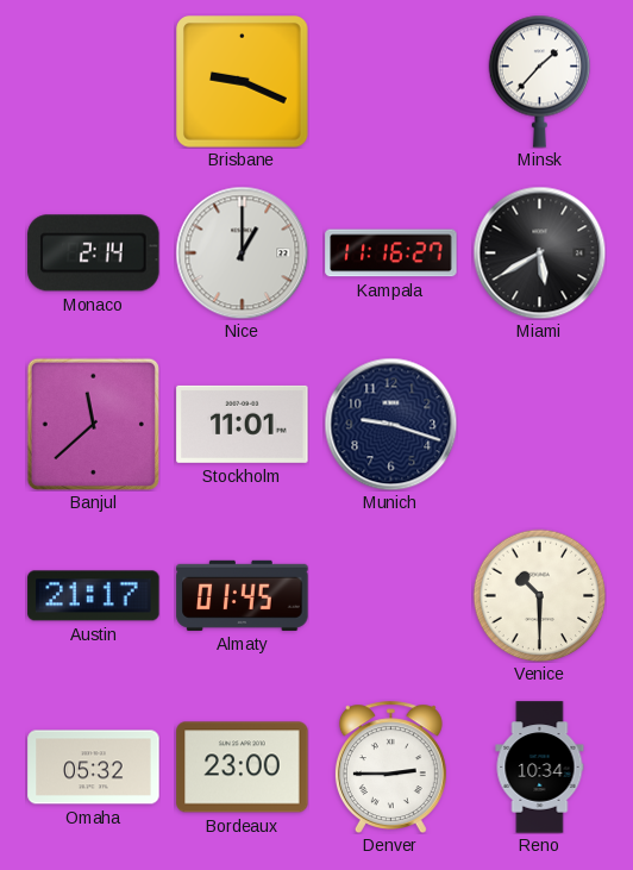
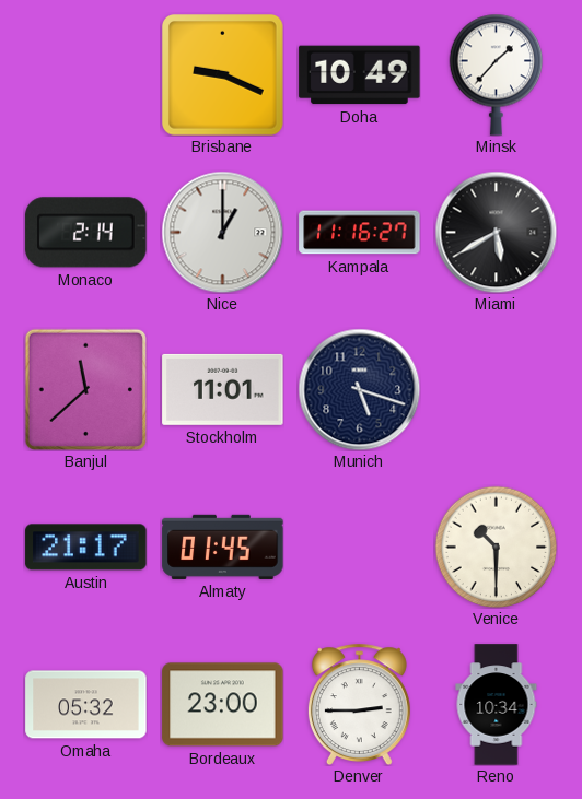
Doha: none -> 10:49
Munich: 9:18 -> 5:18
